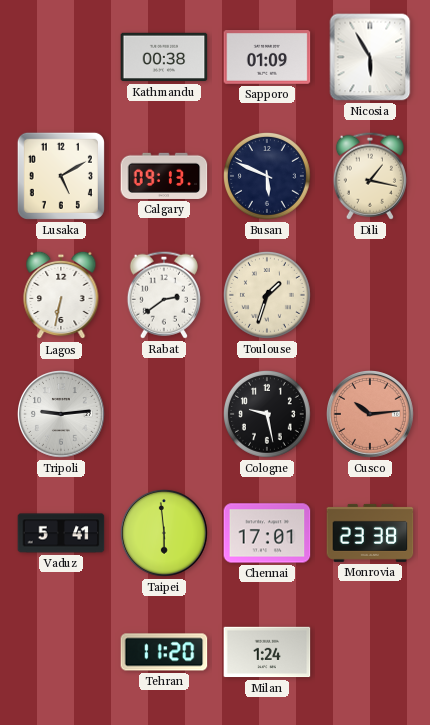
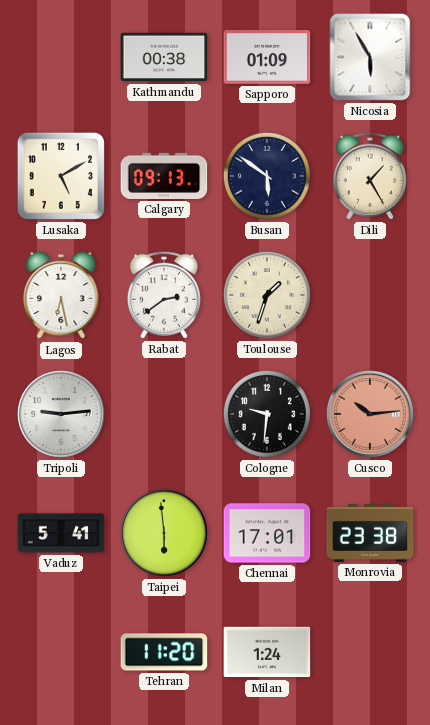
Busan: 5:49 -> 5:51
Dili: 1:17 -> 1:25
Lagos: 6:32 -> 6:28
Cologne: 9:28 -> 9:31
